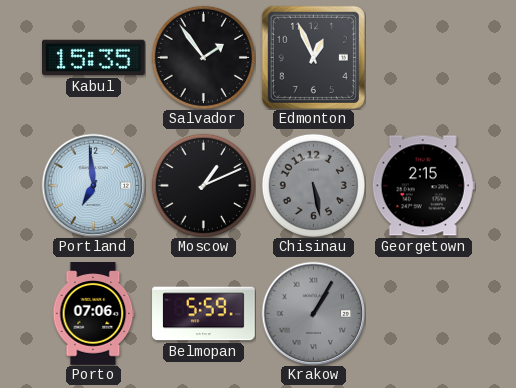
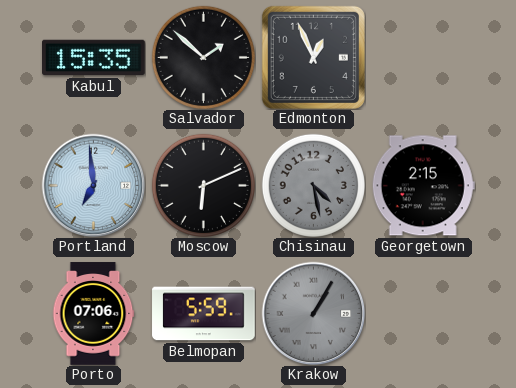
Salvador: 1:54 -> 1:52
Moscow: 1:11 -> 6:11
Chisinau: 5:28 -> 4:28
